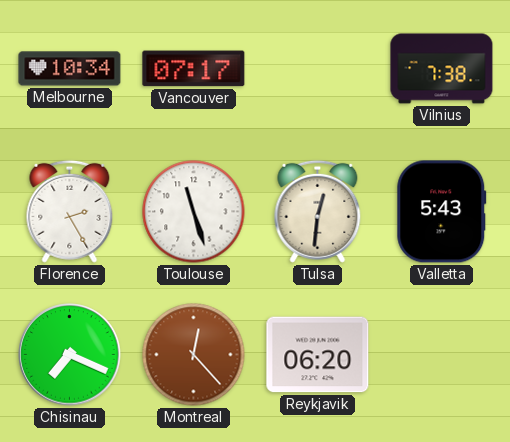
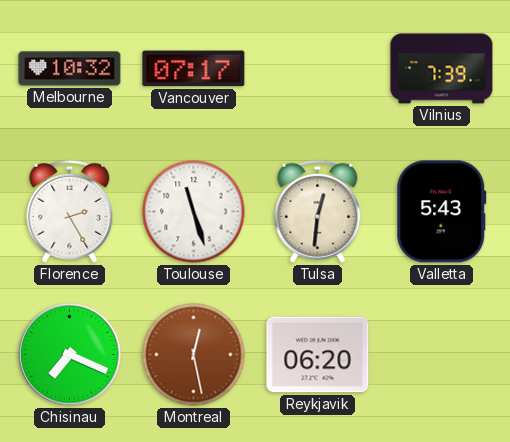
Melbourne: 10:34 -> 10:32
Vilnius: 7:38 -> 7:39
Montreal: 12:23 -> 12:28
